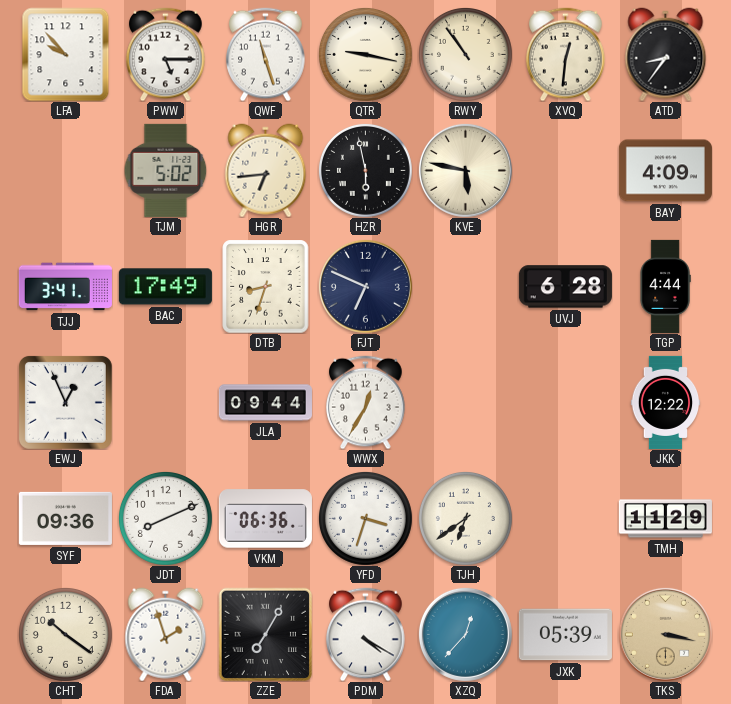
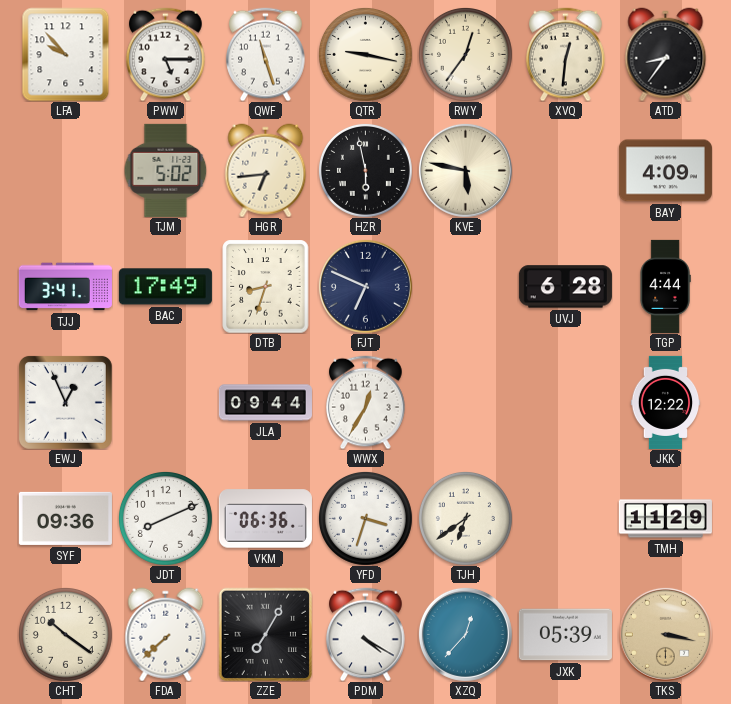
RWY: 10:54 -> 12:36
FDA: 1:57 -> 7:38
